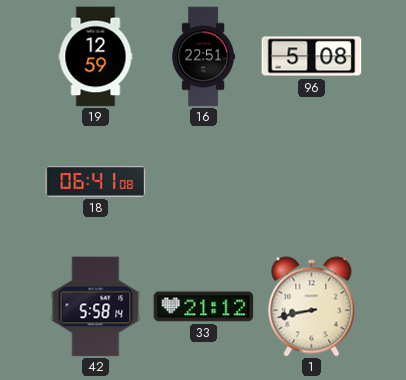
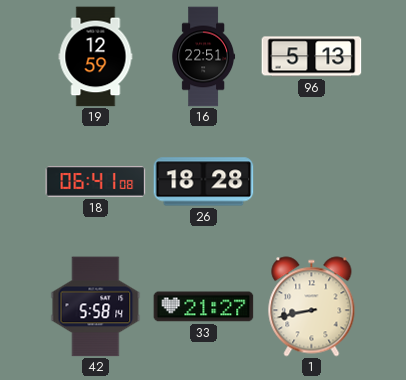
96: 5:08 -> 5:13
26: none -> 18:28
33: 21:12 -> 21:27
